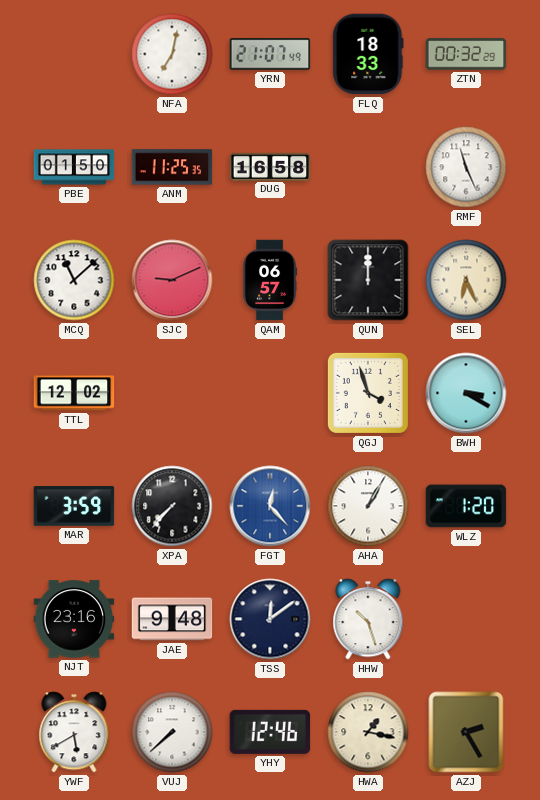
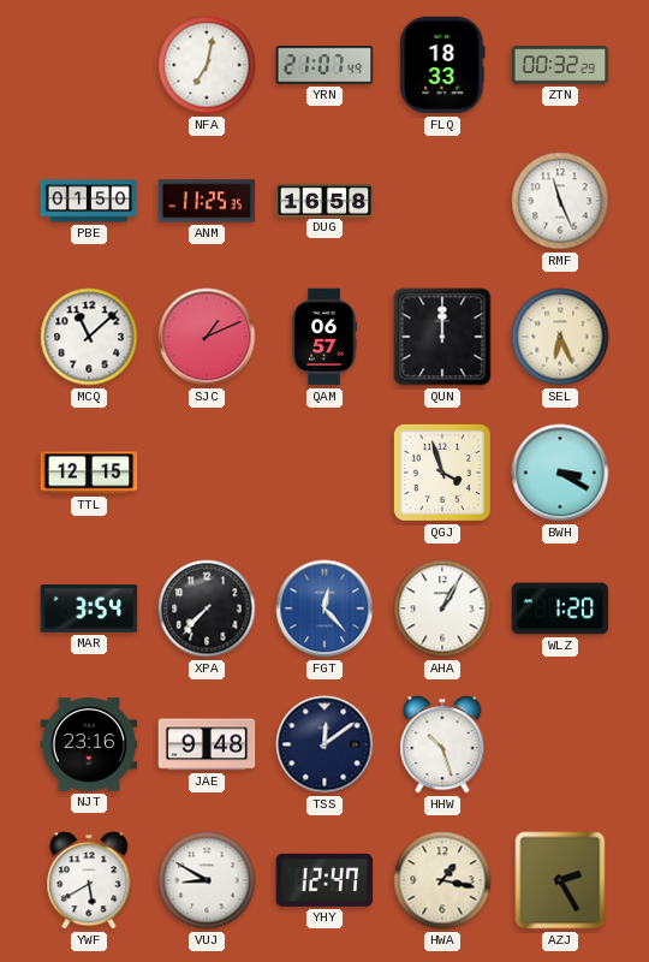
SJC: 9:11 -> 1:11
TTL: 12:02 -> 12:15
MAR: 3:59 -> 3:54
VUJ: 7:38 -> 8:50
YHY: 12:46 -> 12:47
